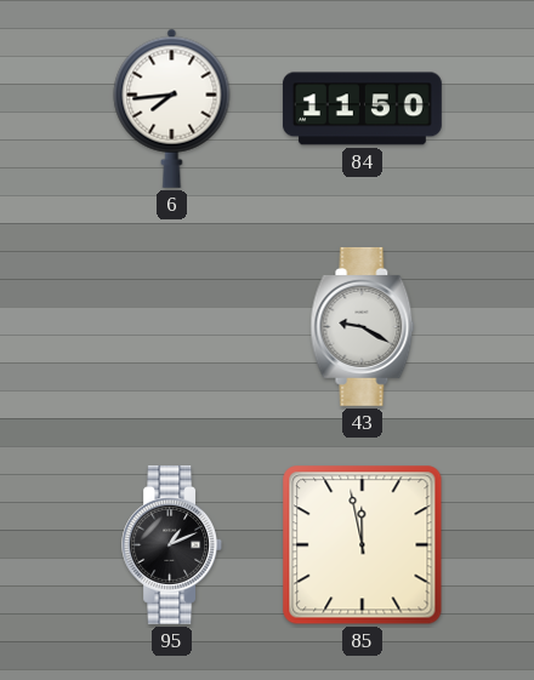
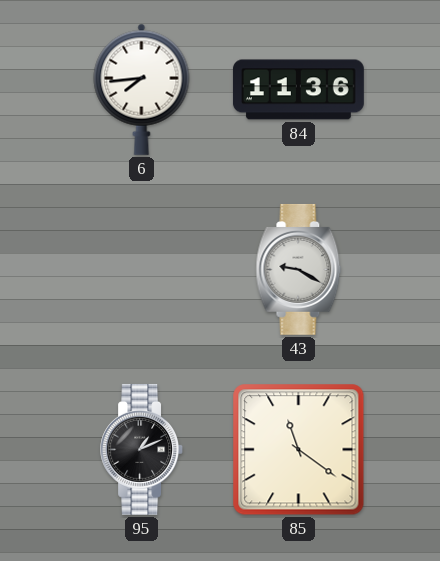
84: 11:50 -> 11:36
85: 11:58 -> 11:21
